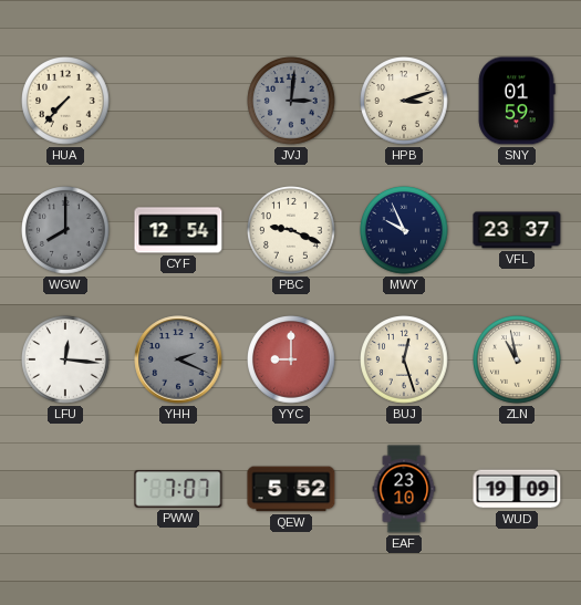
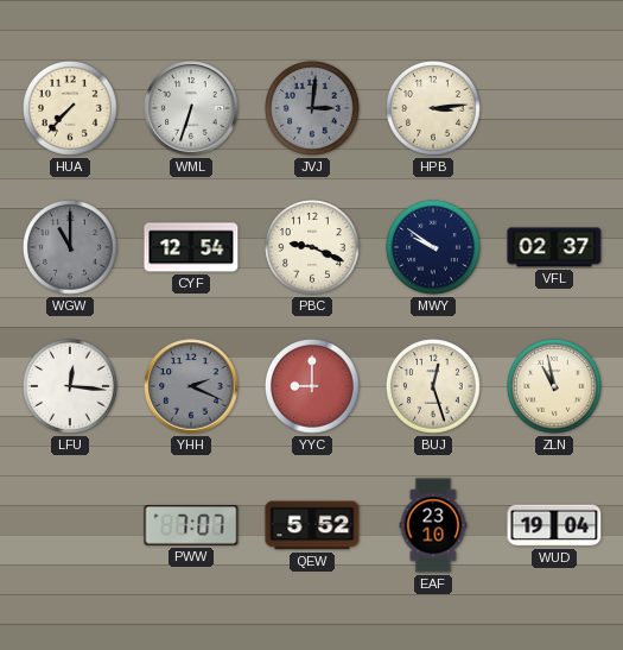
WML: none -> 6:33
HPB: 3:12 -> 3:14
SNY: 01:59 -> none
WGW: 8:00 -> 11:00
MWY: 9:56 -> 9:51
VFL: 23:37 -> 02:37
WUD: 19:09 -> 19:04
